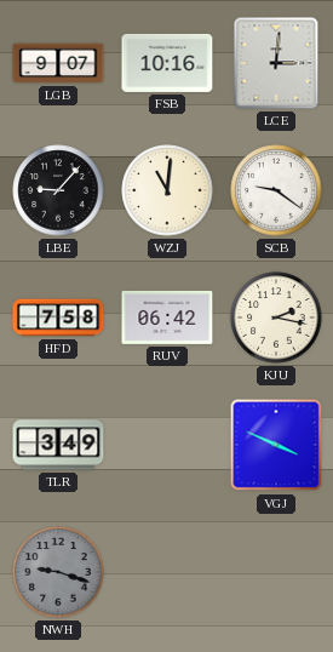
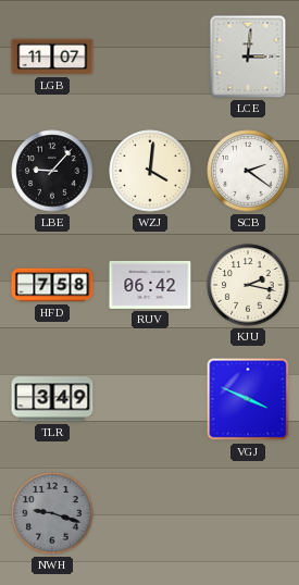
LGB: 9:07 -> 11:07
FSB: 10:16 -> none
WZJ: 11:01 -> 4:01
SCB: 9:21 -> 2:21
